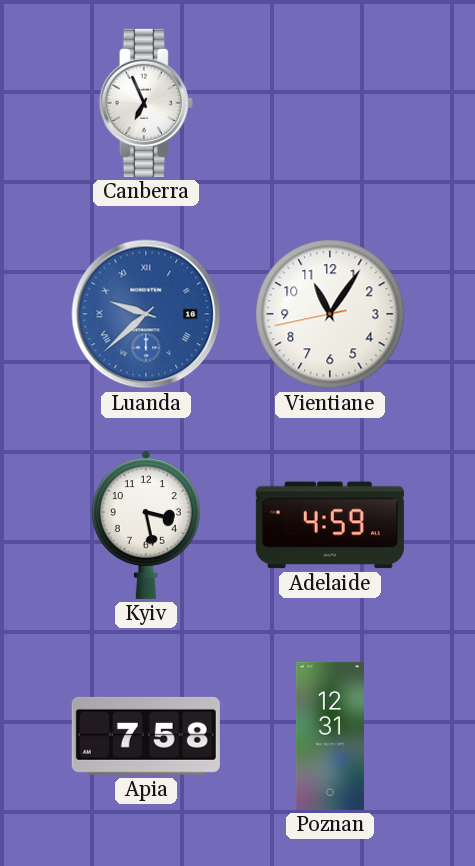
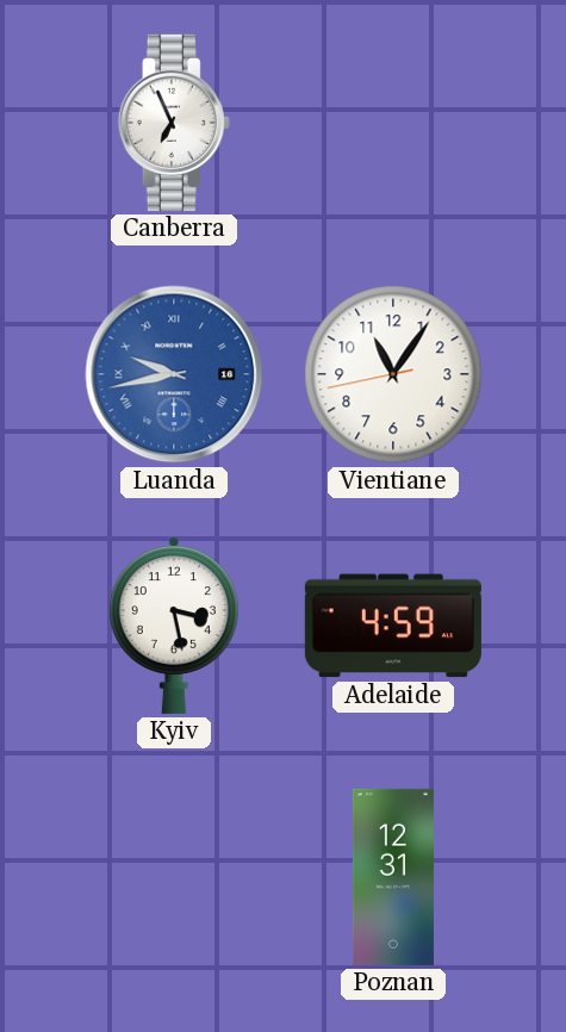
Luanda: 9:38 -> 9:43
Apia: 7:58 -> none
